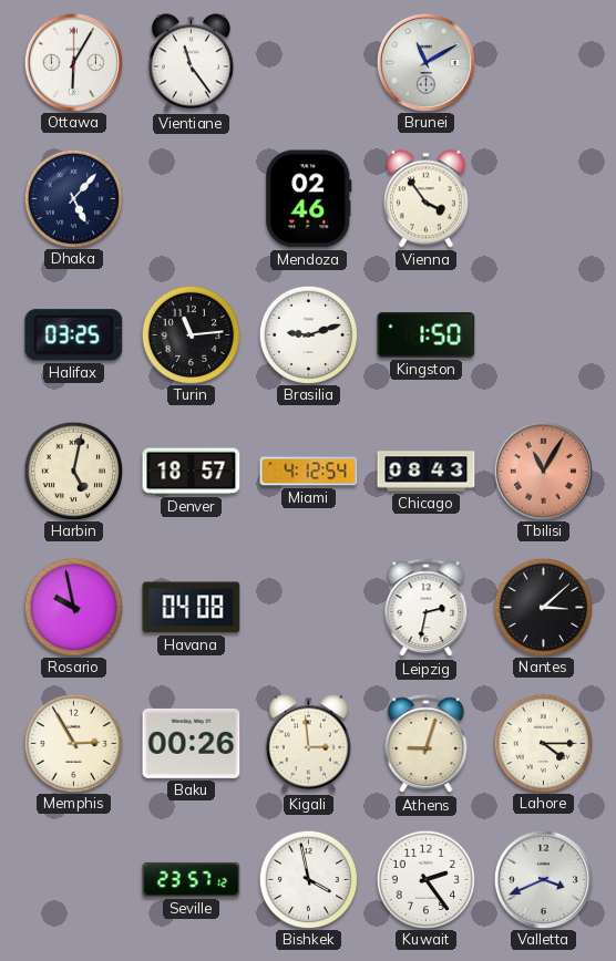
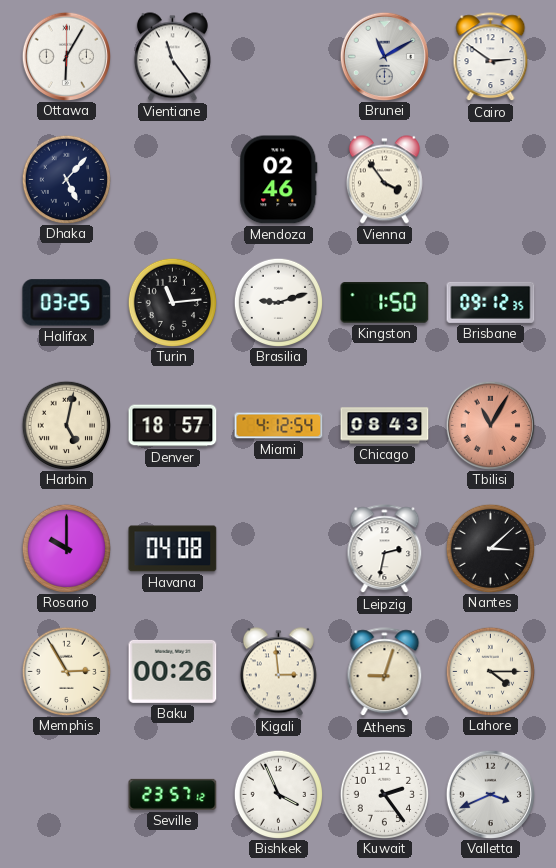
Cairo: none -> 2:51
Brisbane: none -> 09:12
Rosario: 9:58 -> 10:00
Bishkek: 3:58 -> 3:56
